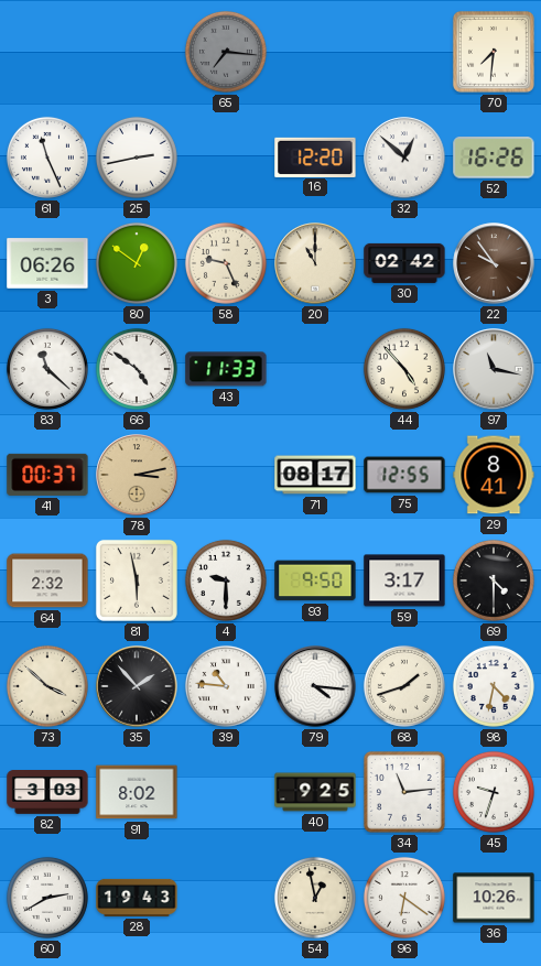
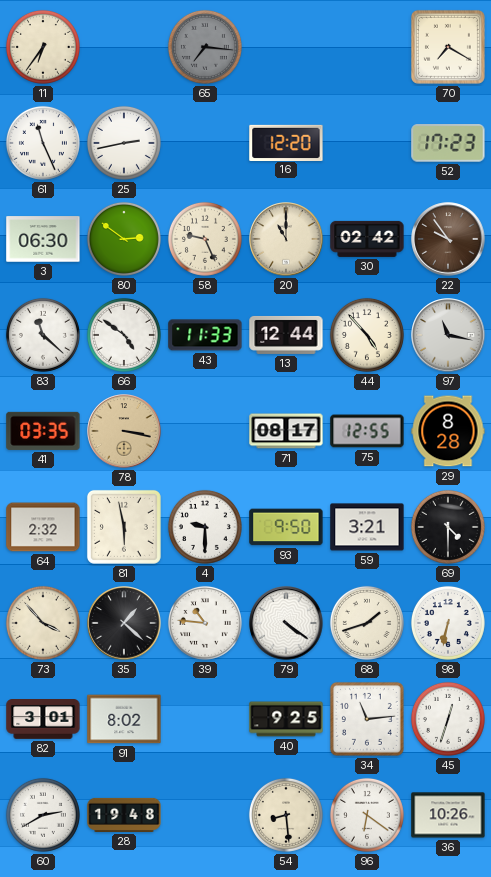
11: none -> 6:36
70: 7:31 -> 7:20
32: 12:52 -> none
52: 16:26 -> 17:23
3: 06:26 -> 06:30
80: 12:51 -> 2:51
13: none -> 12:44
41: 00:37 -> 03:35
78: 3:13 -> 3:17
29: 8:41 -> 8:28
59: 3:17 -> 3:21
73: 3:52 -> 3:53
35: 1:53 -> 1:22
79: 4:16 -> 4:21
98: 4:32 -> 6:32
82: 3:03 -> 3:01
45: 9:33 -> 12:33
28: 19:43 -> 19:48
54: 12:58 -> 8:29
